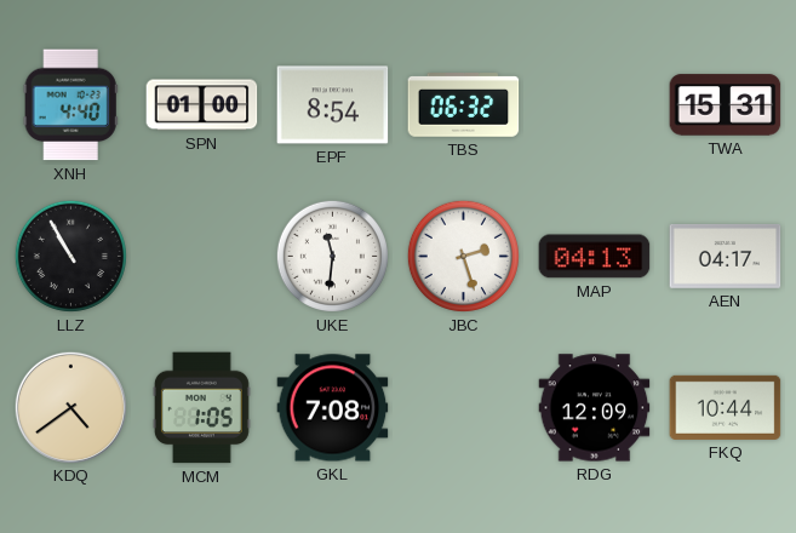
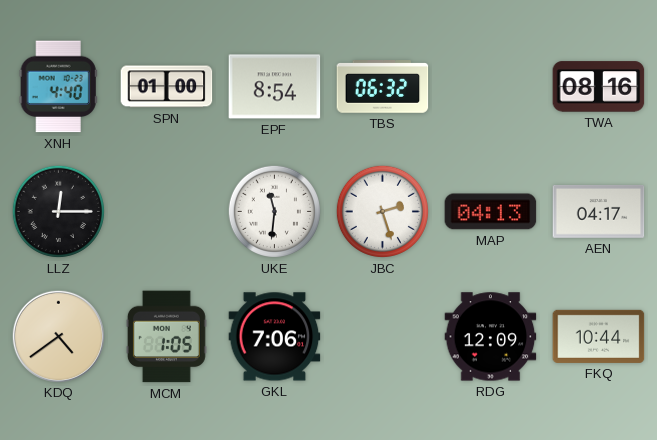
TWA: 15:31 -> 08:16
LLZ: 10:55 -> 12:15
GKL: 7:08 -> 7:06
